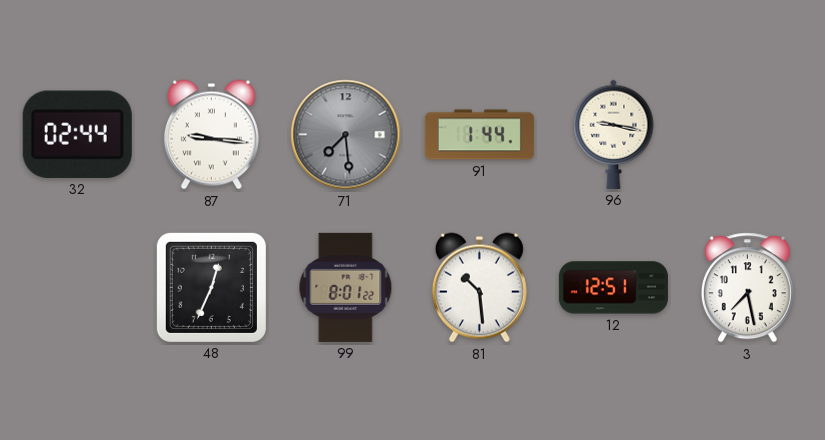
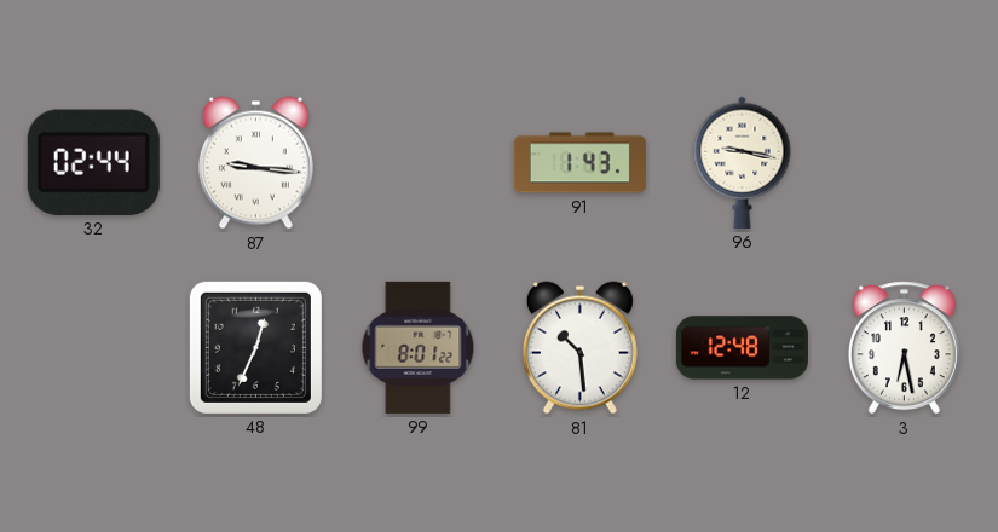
71: 7:29 -> none
91: 1:44 -> 1:43
12: 12:51 -> 12:48
3: 7:28 -> 6:28
